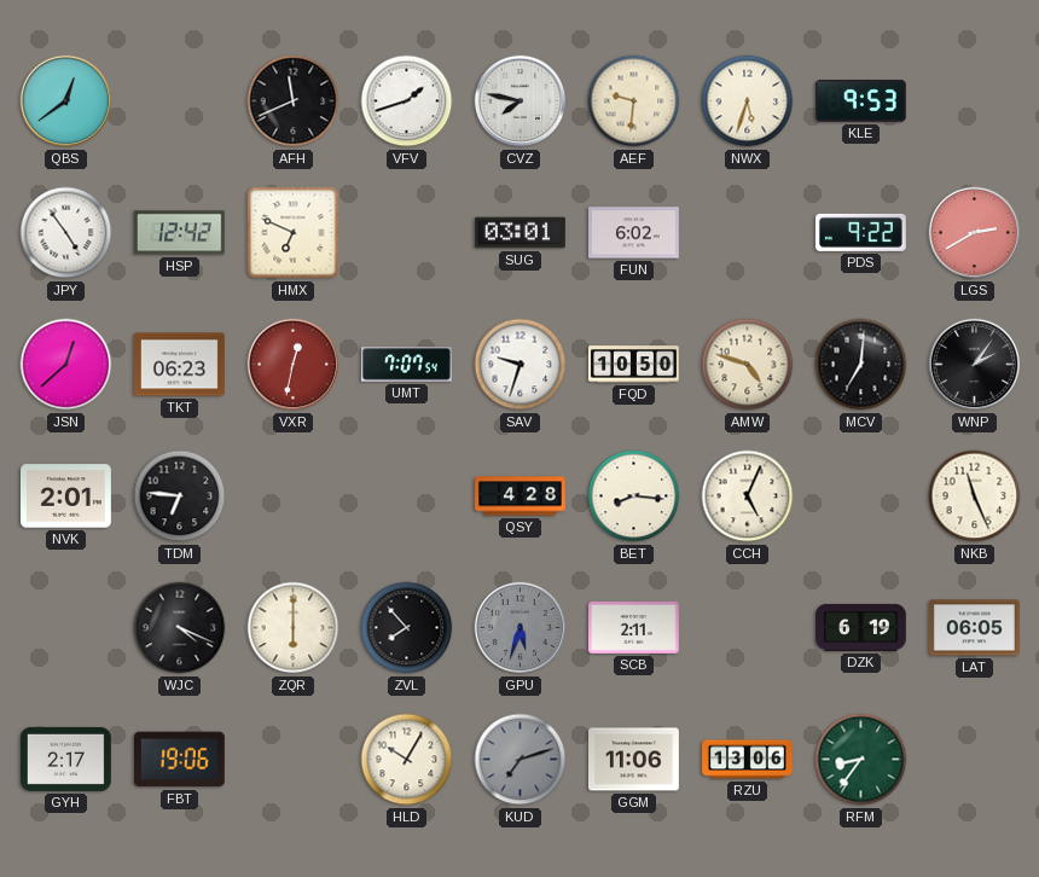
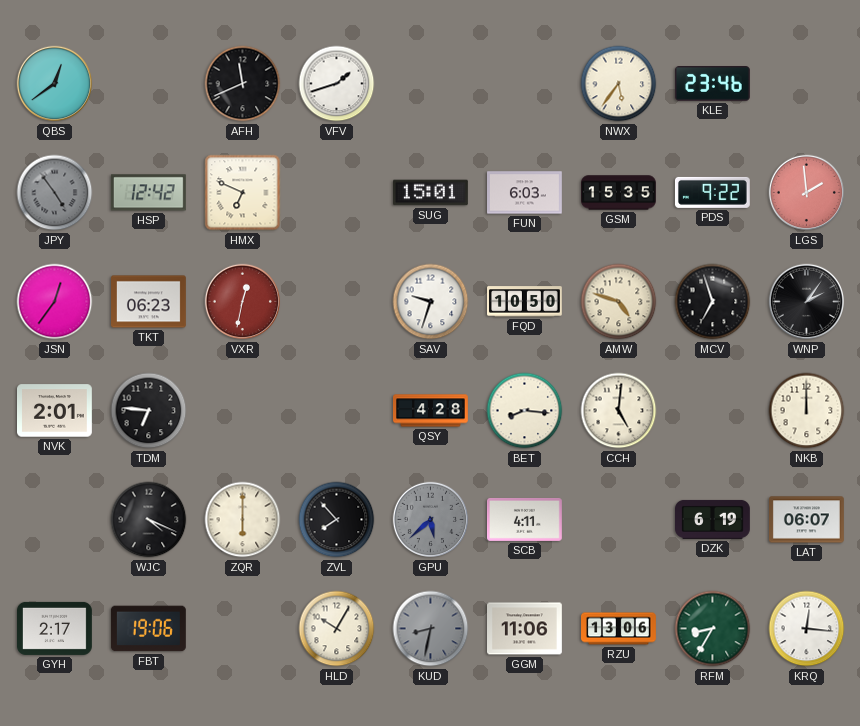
CVZ: 7:47 -> none
AEF: 9:31 -> none
NWX: 5:33 -> 5:36
KLE: 9:53 -> 23:46
JPY dial: white -> grey
SUG: 03:01 -> 15:01
FUN: 6:02 -> 6:03
GSM: none -> 15:35
LGS: 2:40 -> 1:59
JSN: 12:38 -> 12:36
UMT: 7:07 -> none
MCV: 7:01 -> 6:57
CCH: 5:04 -> 5:01
NKB: 11:26 -> 12:00
GPU: 5:33 -> 5:38
SCB: 2:11 -> 4:11
LAT: 06:05 -> 06:07
KUD: 7:12 -> 8:32
RFM: 8:36 -> 8:35
KRQ: none -> 12:16
